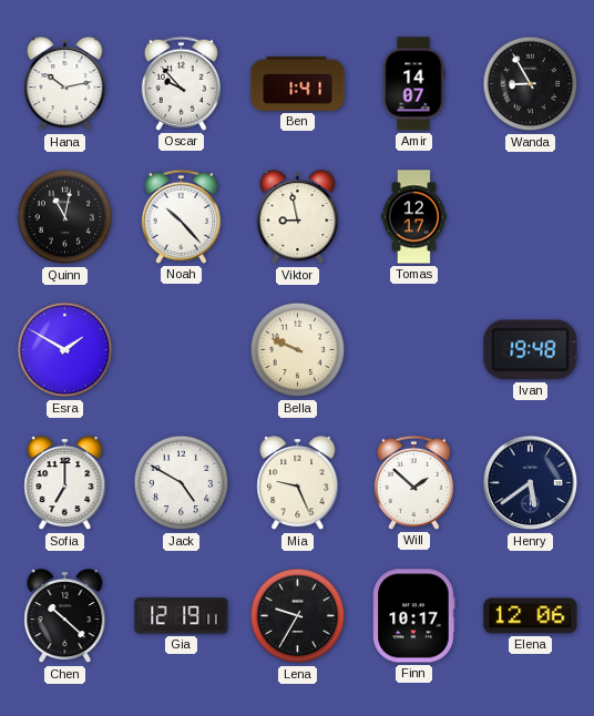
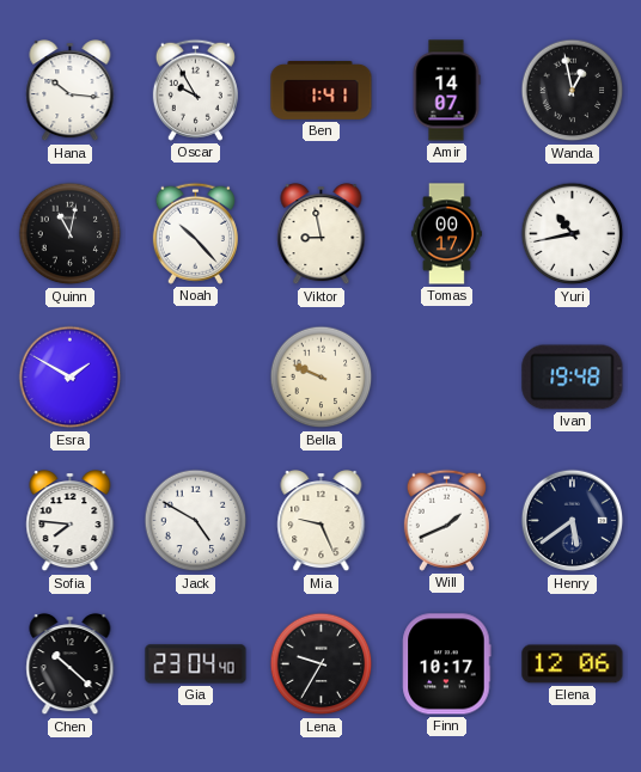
Hana: 10:13 -> 10:16
Oscar: 9:53 -> 9:55
Wanda: 8:55 -> 12:58
Tomas: 12:17 -> 00:17
Yuri: none -> 10:43
Sofia: 7:00 -> 7:46
Will: 1:52 -> 1:41
Gia: 12:19 -> 23:04
